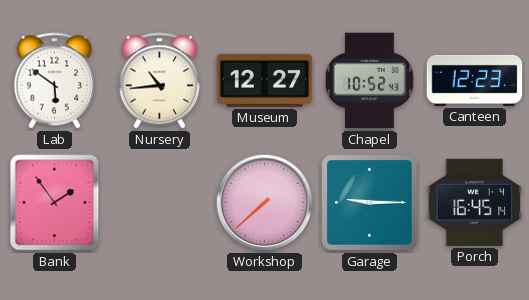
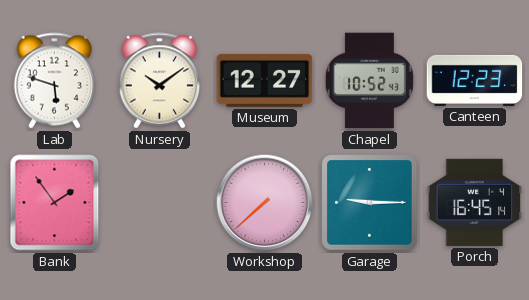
Lab: 5:51 -> 5:48
Nursery: 10:44 -> 10:09
